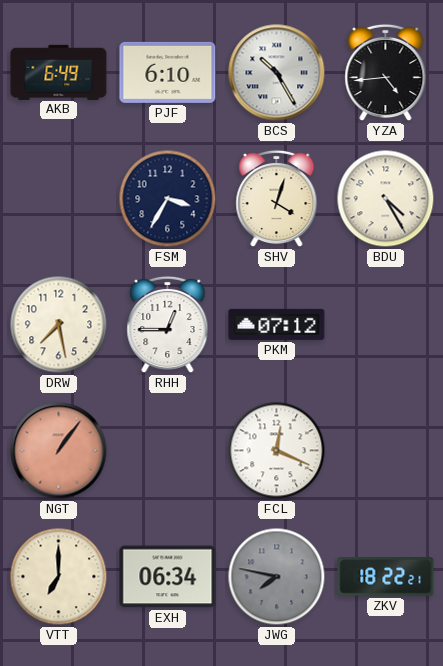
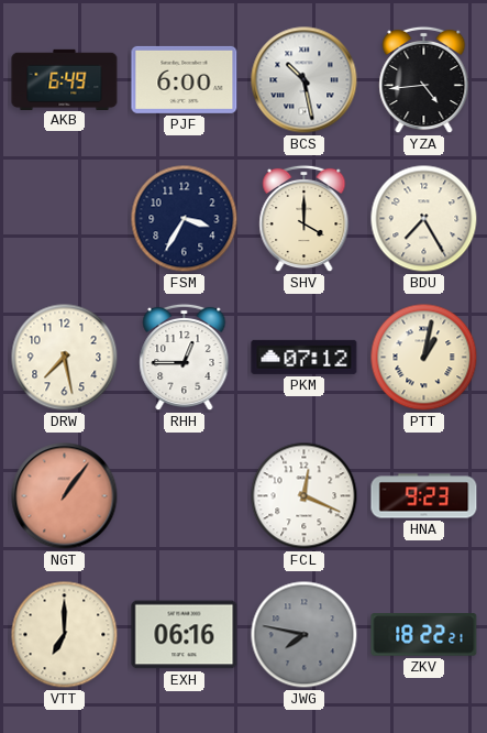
PJF: 6:10 -> 6:00
BCS: 10:25 -> 10:28
SHV: 4:03 -> 4:00
BDU: 4:25 -> 7:25
PTT: none -> 1:02
HNA: none -> 9:23
EXH: 06:34 -> 06:16
